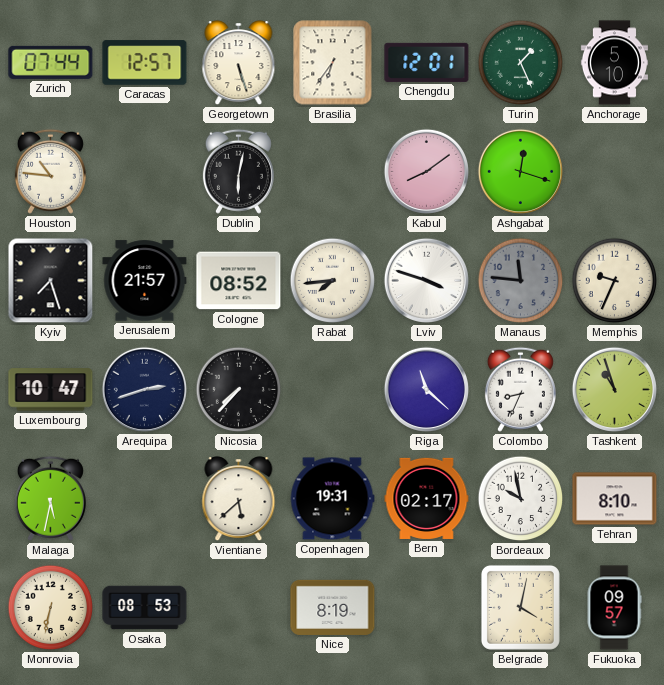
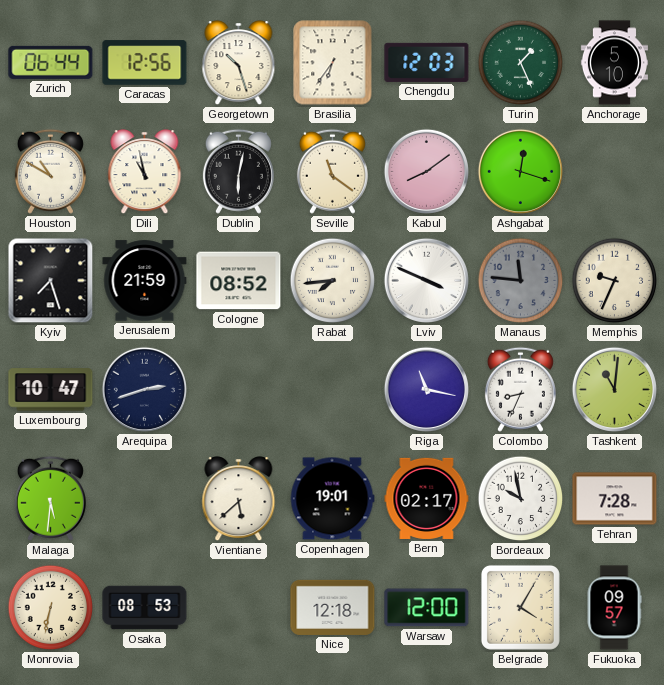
Zurich: 07:44 -> 06:44
Caracas: 12:57 -> 12:56
Georgetown: 5:27 -> 10:27
Chengdu: 12:01 -> 12:03
Houston: 10:46 -> 10:50
Dili: none -> 10:58
Seville: none -> 11:21
Jerusalem: 21:57 -> 21:59
Lviv: 3:48 -> 3:49
Nicosia: 7:37 -> none
Riga: 11:22 -> 11:17
Tashkent: 10:57 -> 11:01
Malaga: 5:32 -> 5:31
Copenhagen: 19:31 -> 19:01
Tehran: 8:10 -> 7:28
Nice: 8:19 -> 12:18
Warsaw: none -> 12:00
Belgrade: 4:02 -> 4:05
